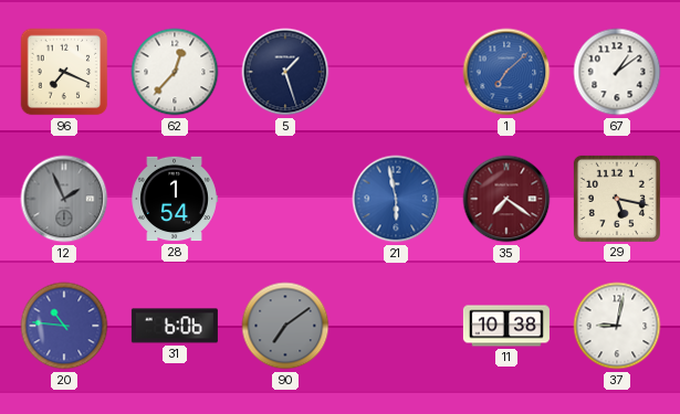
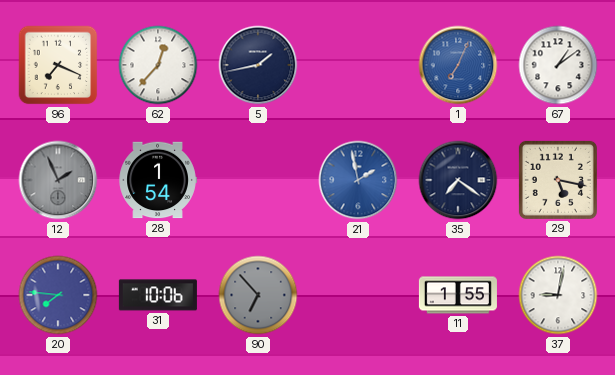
5: 1:27 -> 1:43
1: 7:08 -> 7:04
21: 5:58 -> 1:58
35 dial: burgundy -> navy
20: 10:46 -> 7:46
31: 6:06 -> 10:06
90: 7:09 -> 6:53
11: 10:38 -> 1:55
